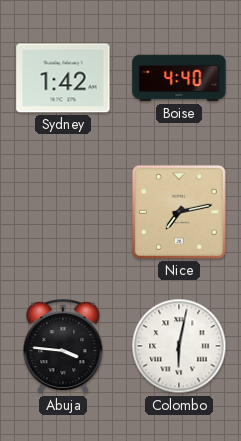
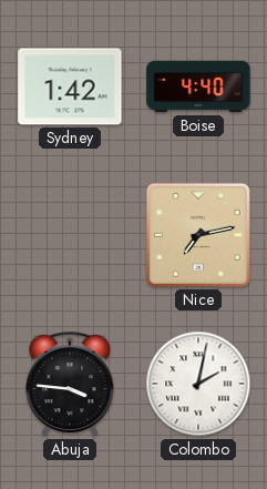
Colombo: 6:02 -> 2:02
